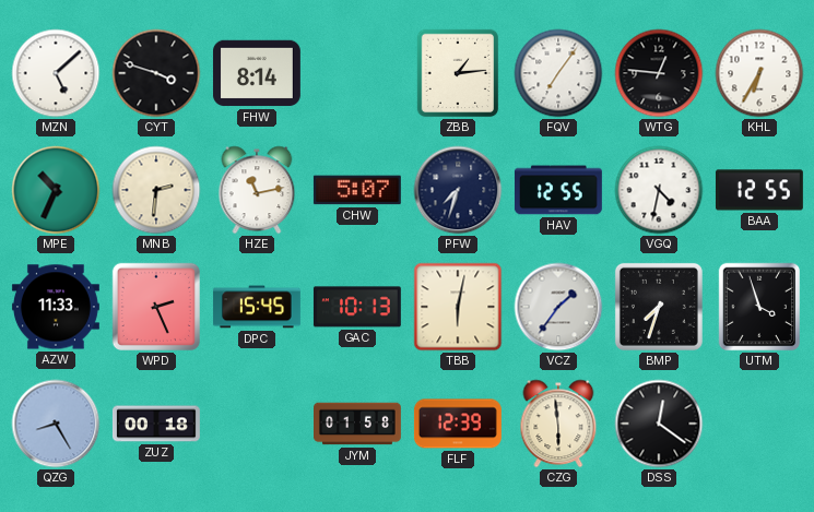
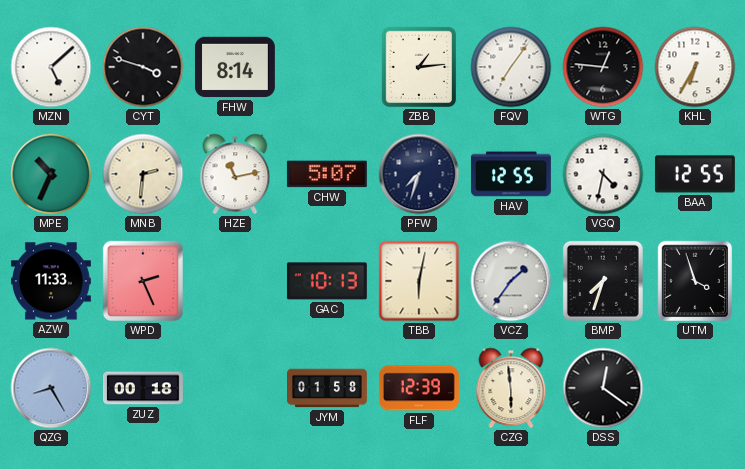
DPC: 15:45 -> none
